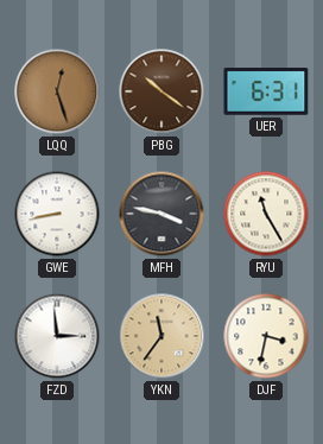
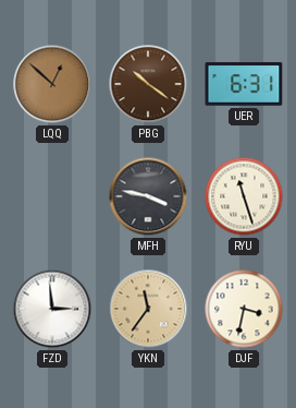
LQQ: 12:27 -> 12:52
GWE: 8:43 -> none
RYU: 11:25 -> 11:27
